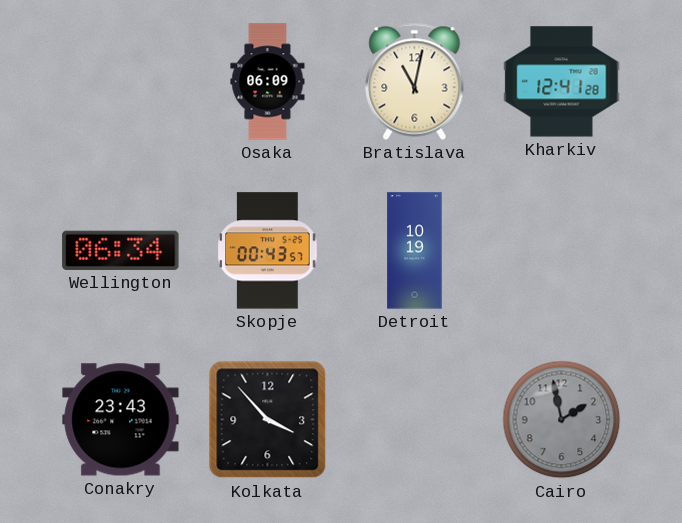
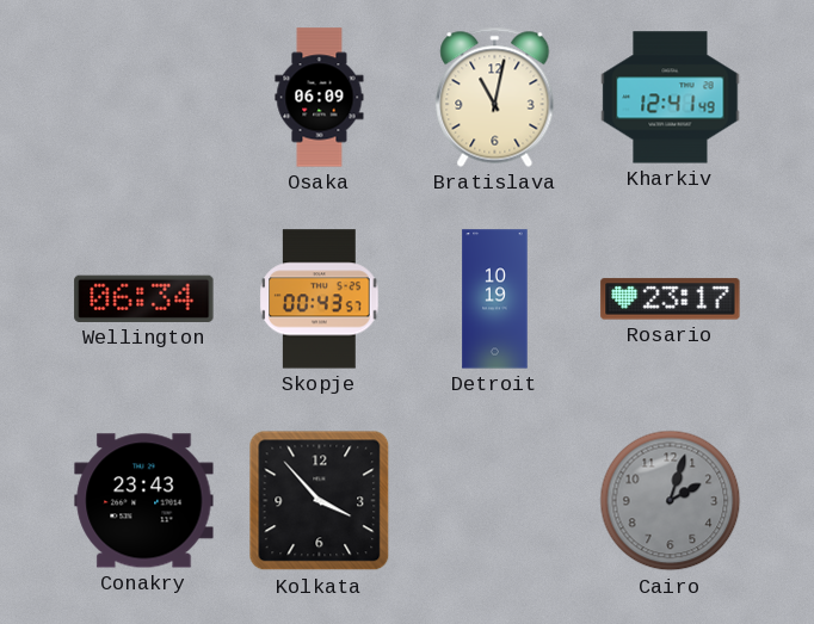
Kharkiv: 12:41:28 -> 12:41:49
Rosario: none -> 23:17
Cairo: 1:58 -> 2:03
